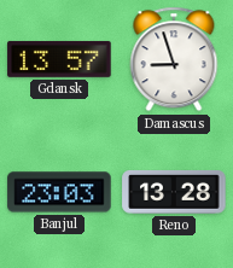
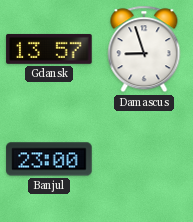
Banjul: 23:03 -> 23:00
Reno: 13:28 -> none
